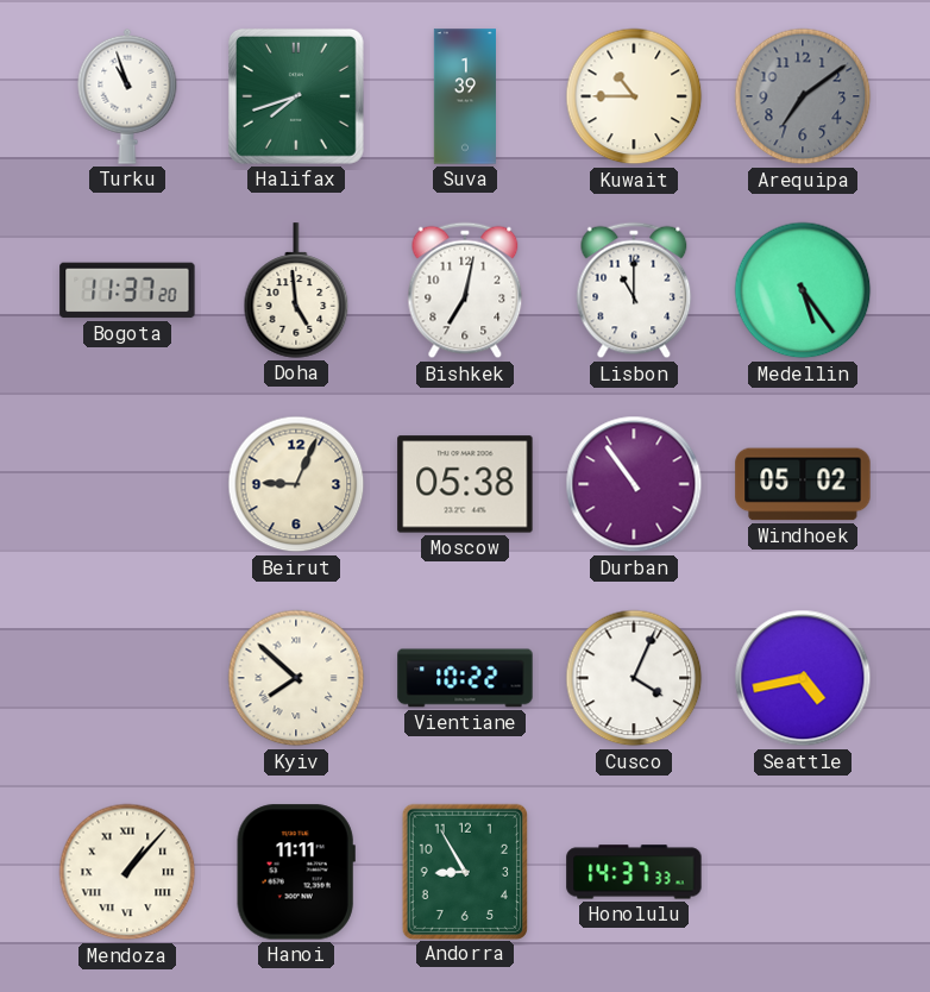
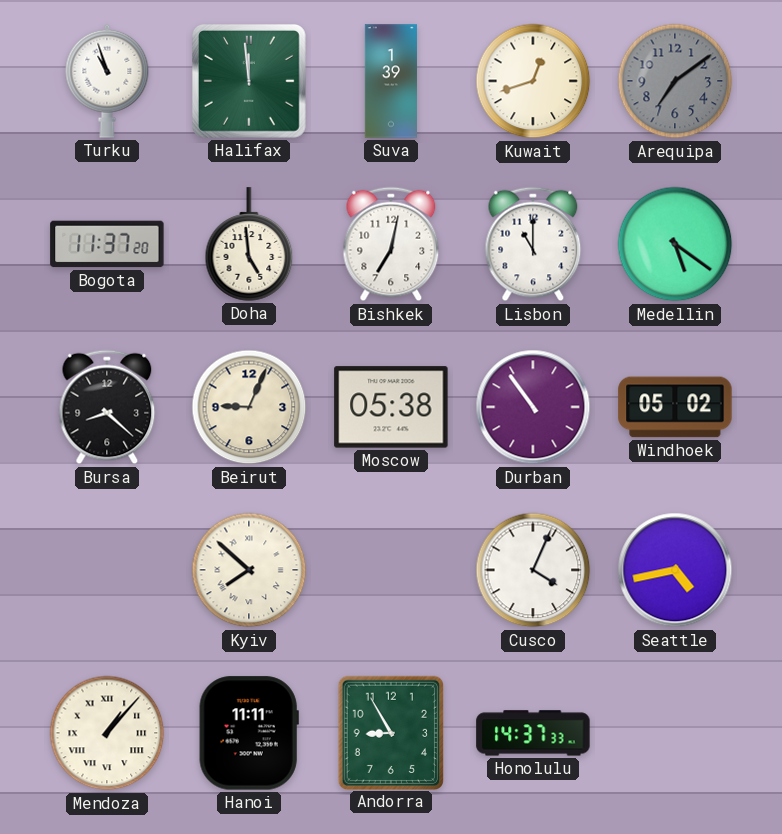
Halifax: 7:42 -> 11:59
Kuwait: 10:45 -> 12:42
Medellin: 5:24 -> 5:21
Bursa: none -> 8:22
Vientiane: 10:22 -> none
